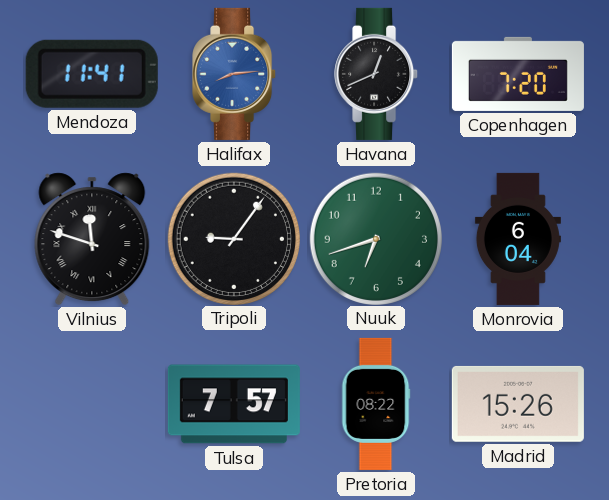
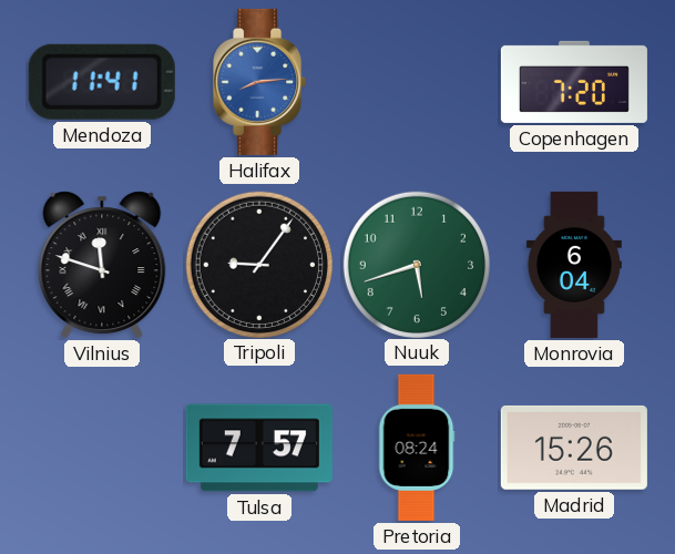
Havana: 12:41 -> none
Nuuk: 6:42 -> 5:42
Pretoria: 08:22 -> 08:24
